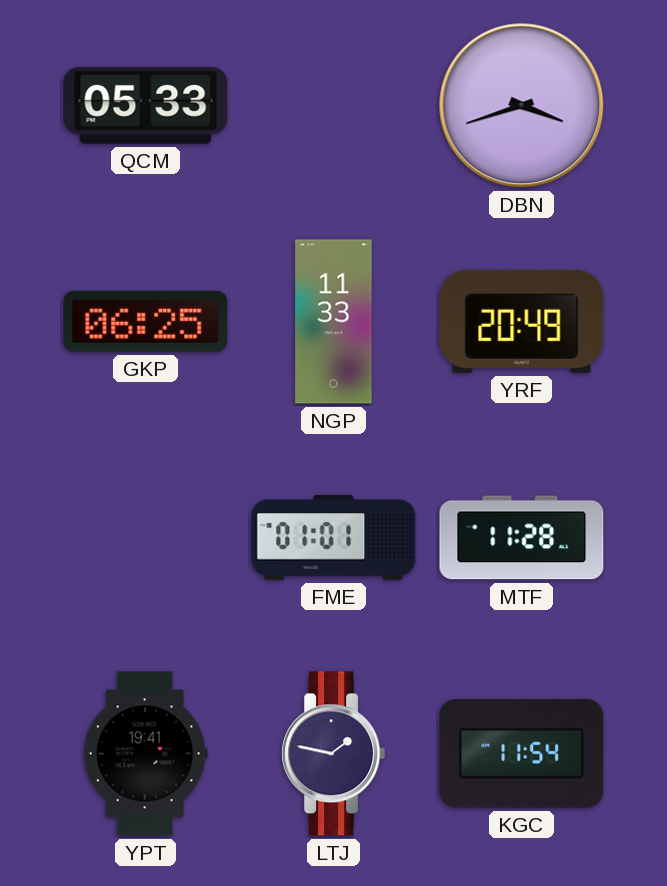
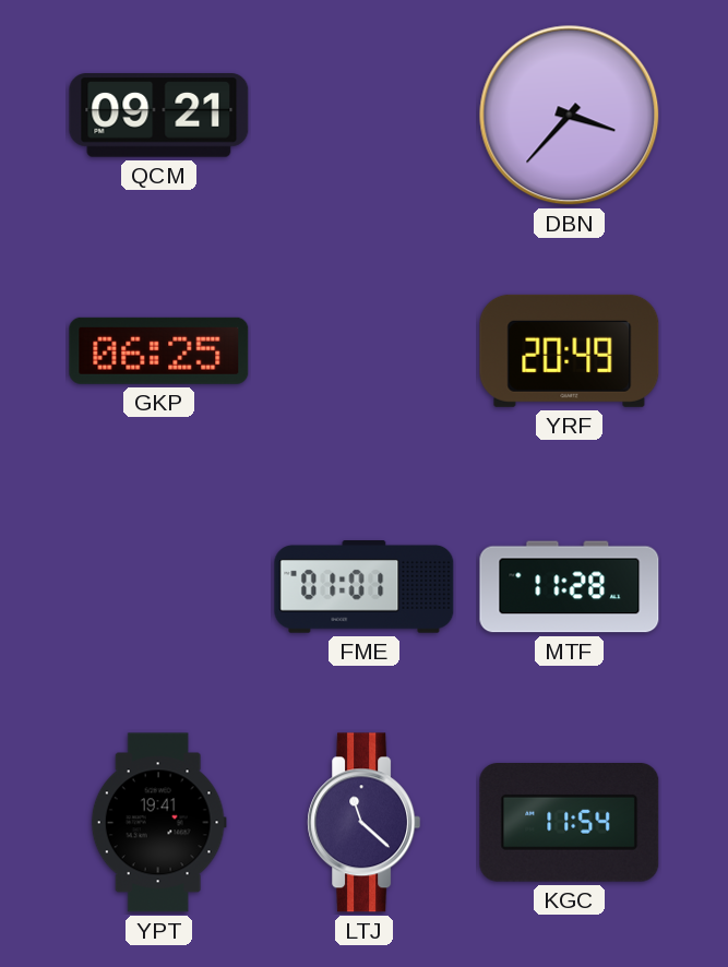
QCM: 05:33 -> 09:21
DBN: 3:42 -> 3:37
NGP: 11:33 -> none
LTJ: 1:47 -> 11:22
